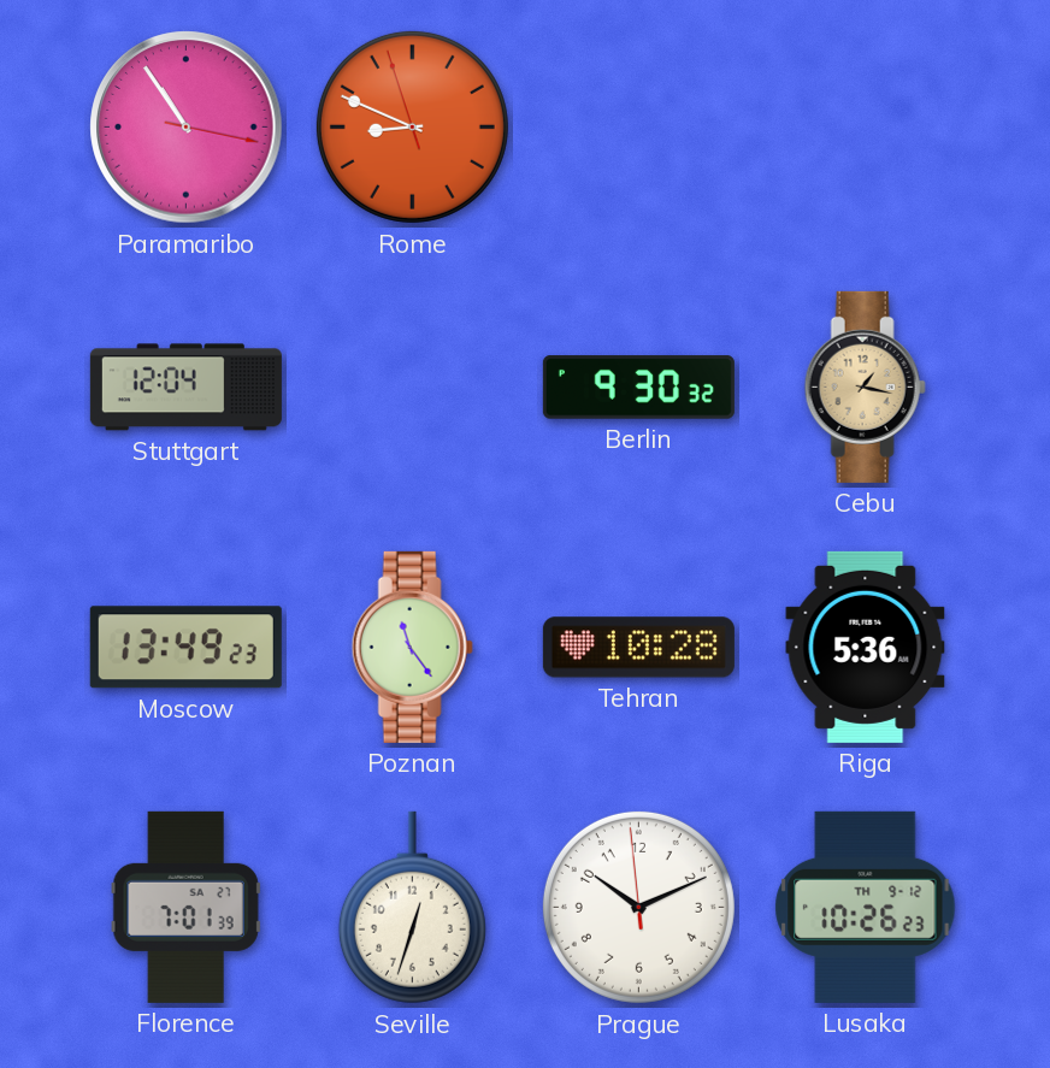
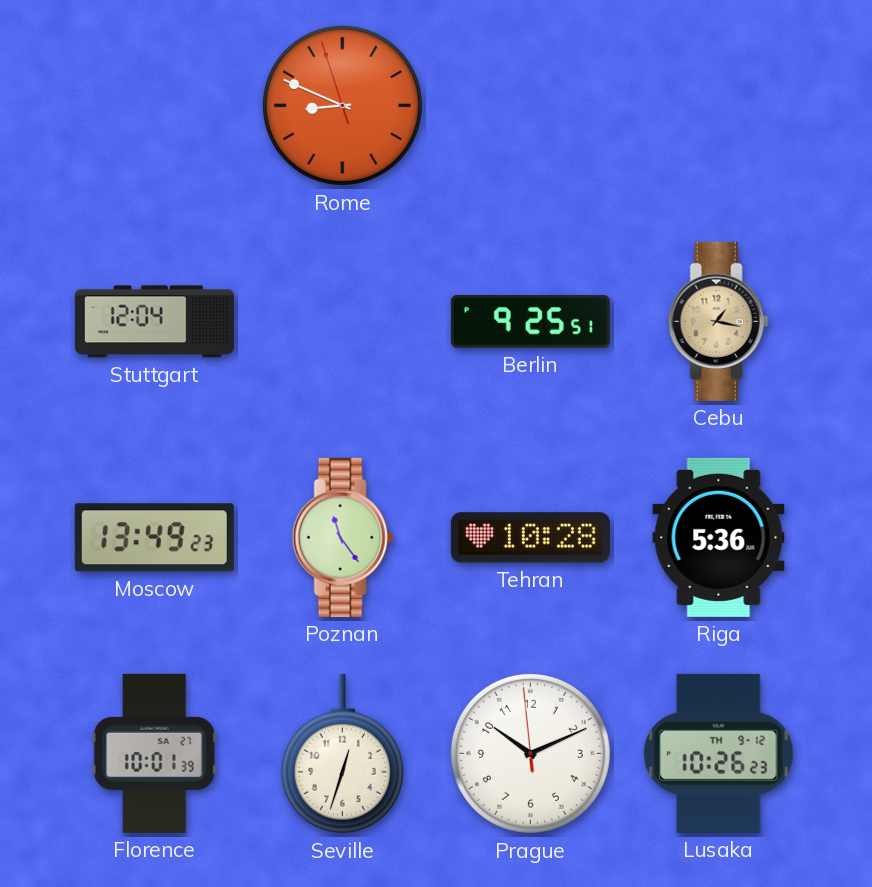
Paramaribo: 10:54 -> none
Berlin: 9:30 -> 9:25
Florence: 7:01 -> 10:01
